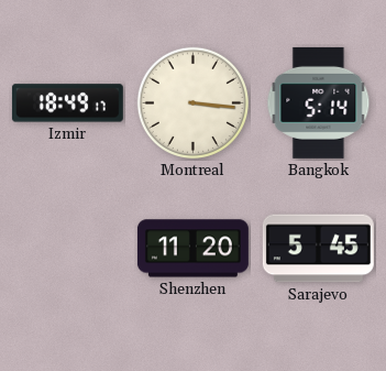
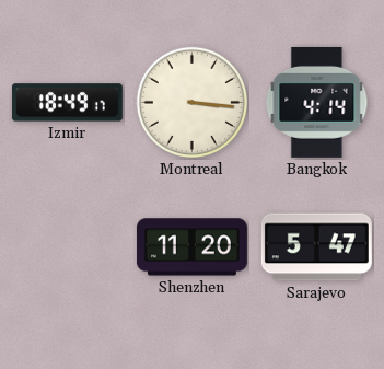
Bangkok: 5:14 -> 4:14
Sarajevo: 5:45 -> 5:47
